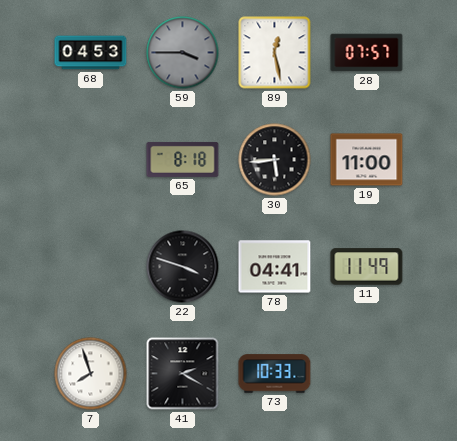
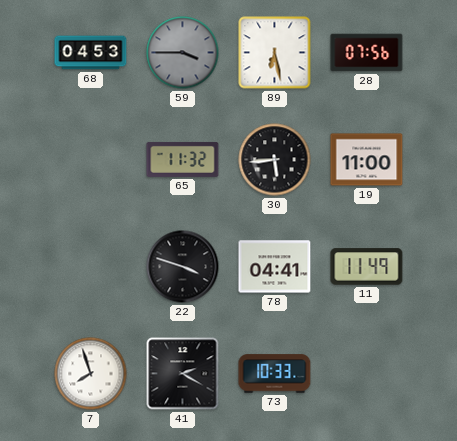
89: 12:28 -> 6:28
28: 07:57 -> 07:56
65: 8:18 -> 11:32
